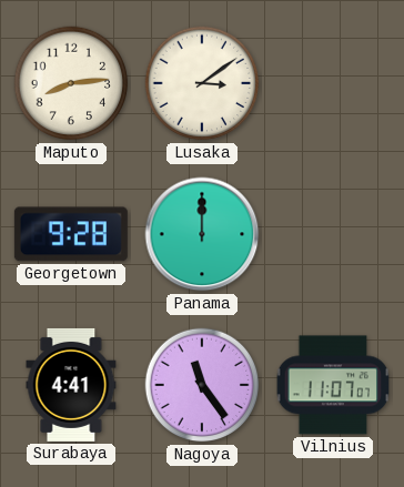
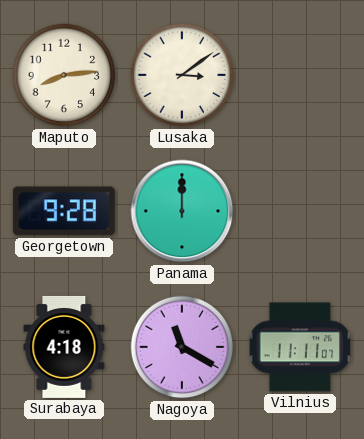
Surabaya: 4:41 -> 4:18
Nagoya: 11:24 -> 11:20
Vilnius: 11:07 -> 11:11
